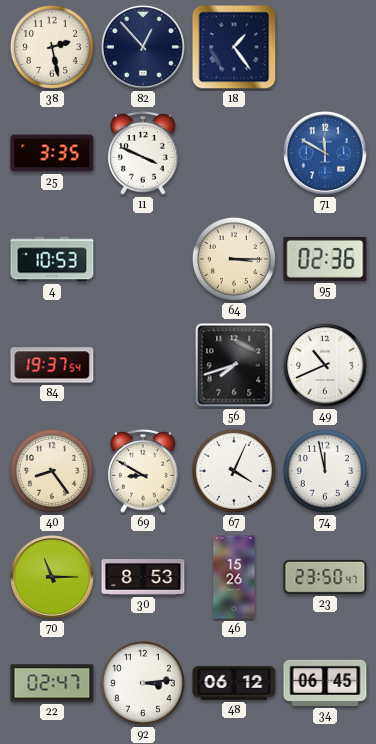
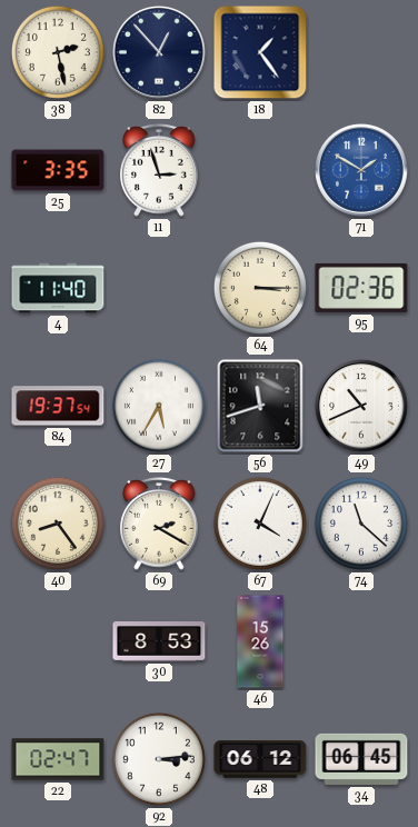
11: 3:49 -> 2:57
71: 11:50 -> 1:50
4: 10:53 -> 11:40
27: none -> 5:35
56: 7:42 -> 11:42
69: 8:50 -> 2:20
74: 11:58 -> 11:22
70: 11:15 -> none
23: 23:50 -> none
